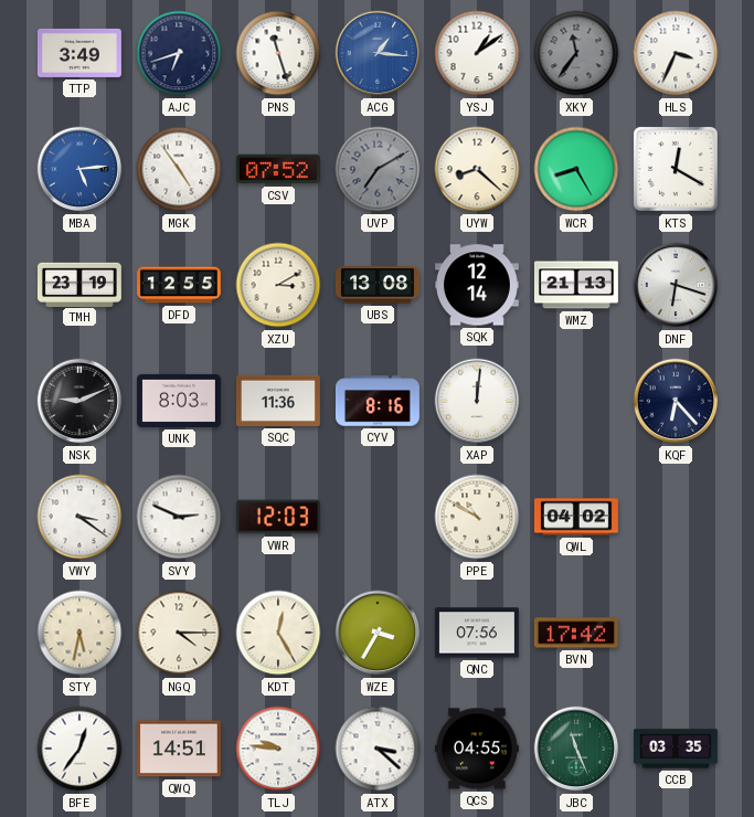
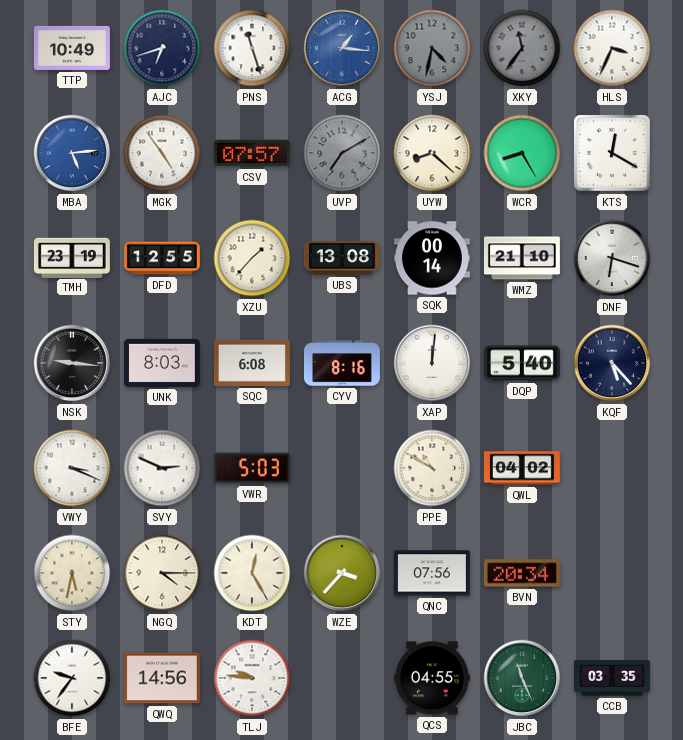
TTP: 3:49 -> 10:49
YSJ: 1:09 -> 4:32
YSJ dial: white -> grey
CSV: 07:52 -> 07:57
XZU: 3:10 -> 1:37
SQK: 12:14 -> 00:14
WMZ: 21:13 -> 21:10
NSK: 9:11 -> 9:16
SQC: 11:36 -> 6:08
DQP: none -> 5:40
KQF: 6:23 -> 5:23
VWY: 3:21 -> 3:19
VWR: 12:03 -> 5:03
WZE: 3:35 -> 3:37
BVN: 17:42 -> 20:34
BFE: 12:36 -> 9:36
QWQ: 14:51 -> 14:56
ATX: 3:22 -> none
